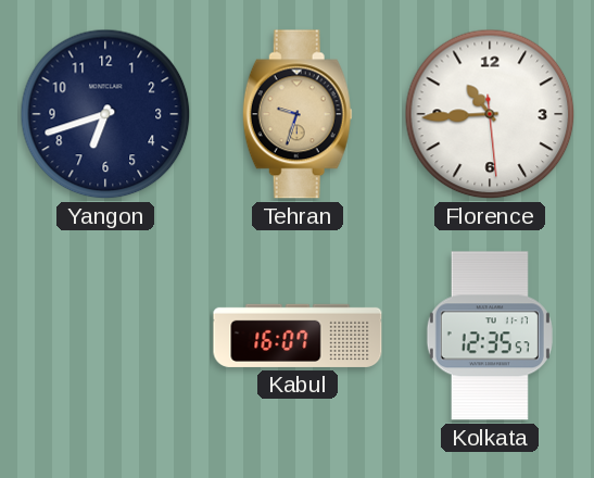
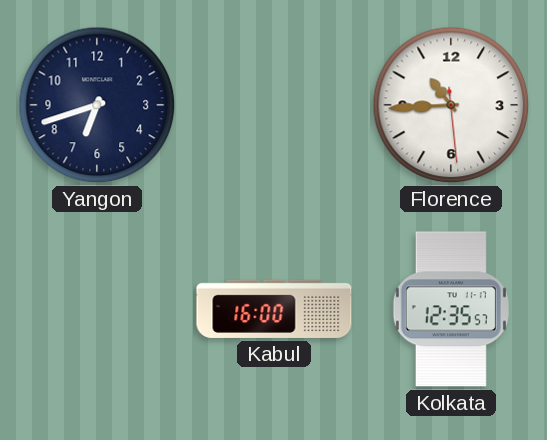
Tehran: 9:33 -> none
Kabul: 16:07 -> 16:00
